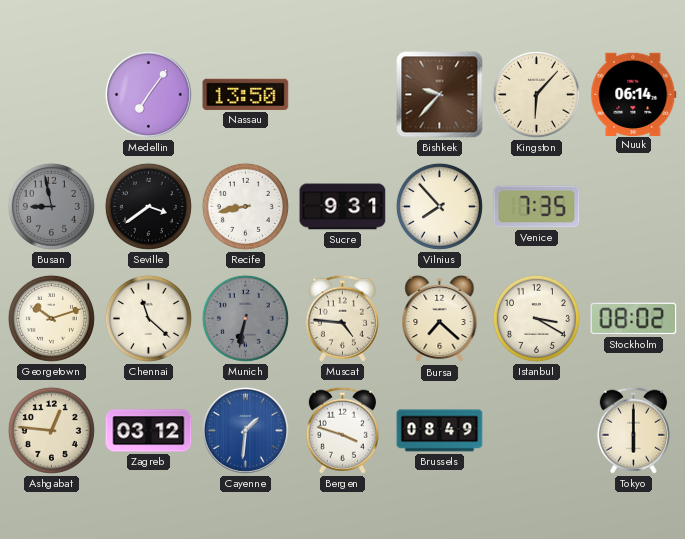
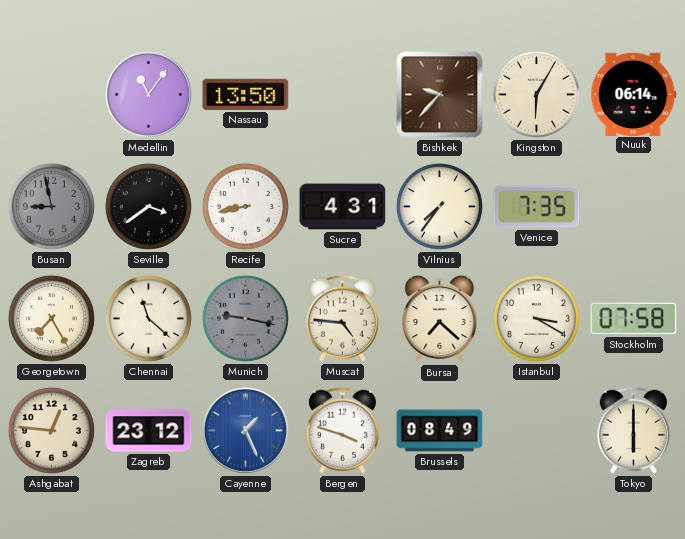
Medellin: 7:06 -> 11:06
Kingston: 6:07 -> 6:05
Sucre: 9:31 -> 4:31
Vilnius: 7:53 -> 7:36
Georgetown: 10:12 -> 7:25
Munich: 6:32 -> 9:17
Stockholm: 08:02 -> 07:58
Zagreb: 03:12 -> 23:12
Cayenne: 1:31 -> 1:26
